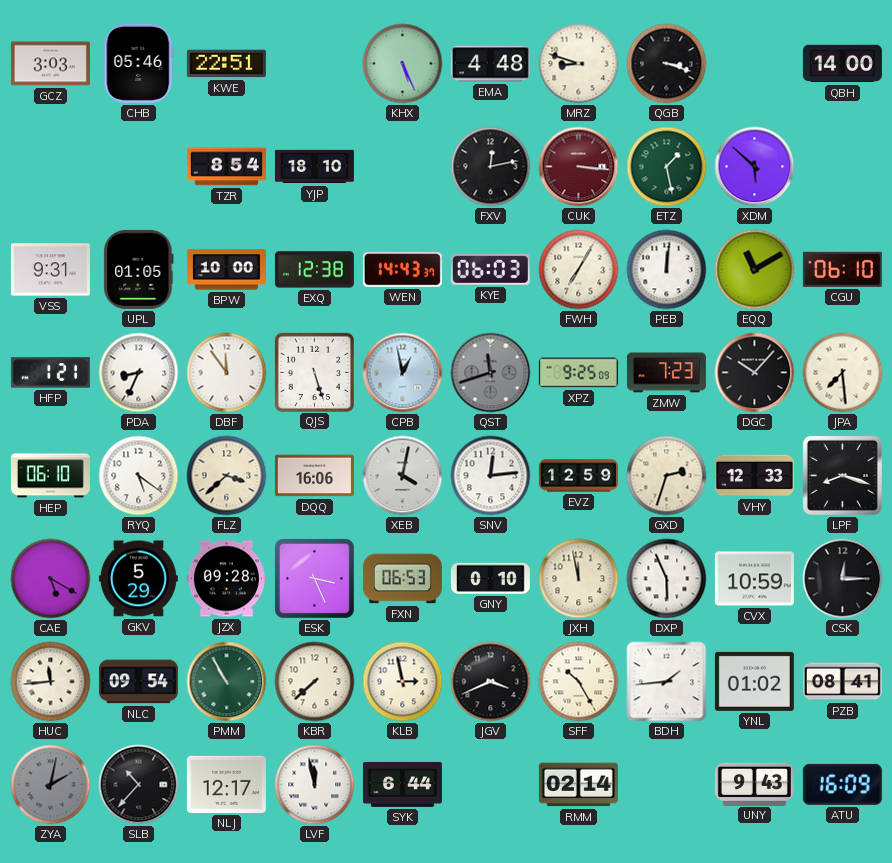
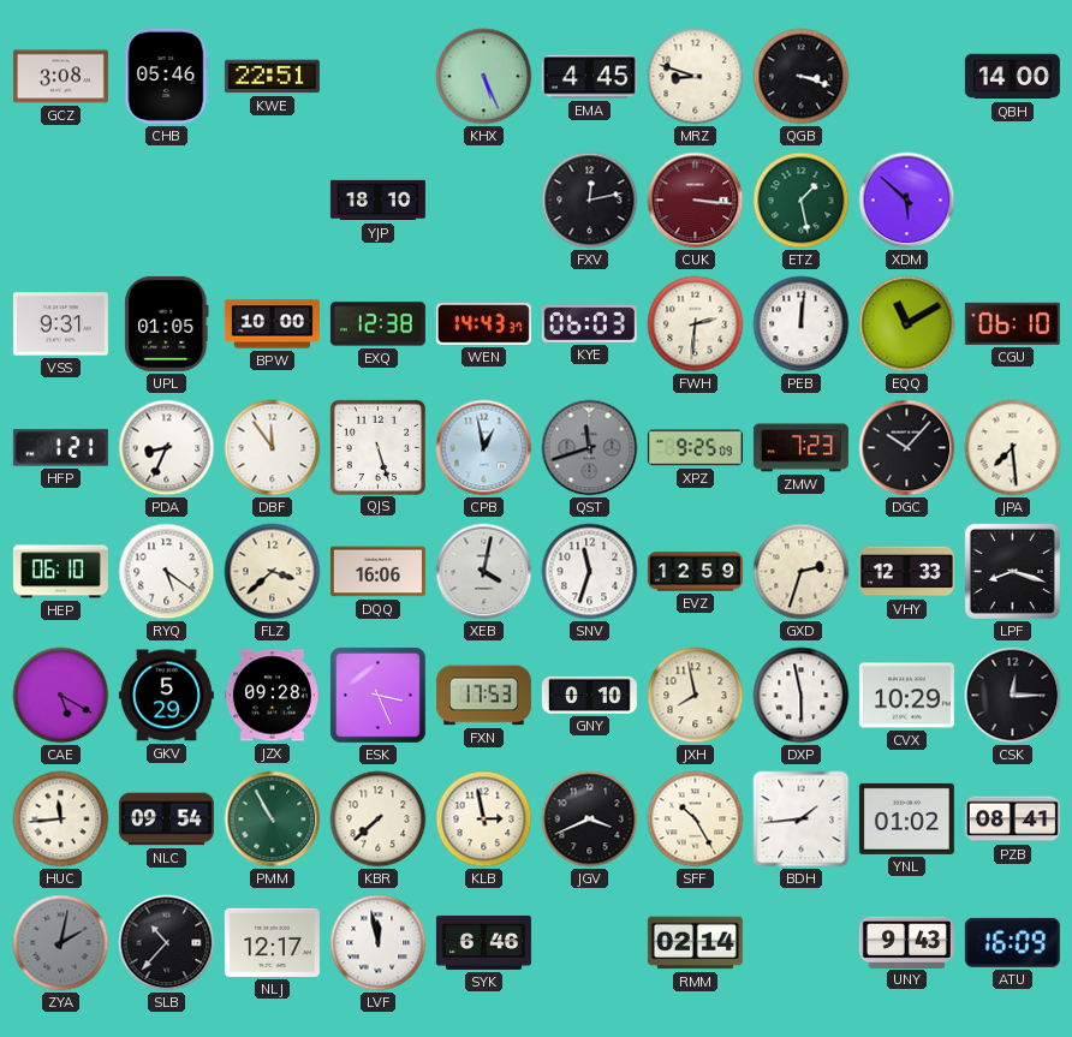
GCZ: 3:03 -> 3:08
EMA: 4:48 -> 4:45
TZR: 8:54 -> none
FWH: 7:05 -> 2:31
SNV: 12:14 -> 11:33
FXN: 06:53 -> 17:53
JXH: 11:58 -> 7:58
DXP: 5:56 -> 5:58
CVX: 10:59 -> 10:29
SYK: 6:44 -> 6:46
